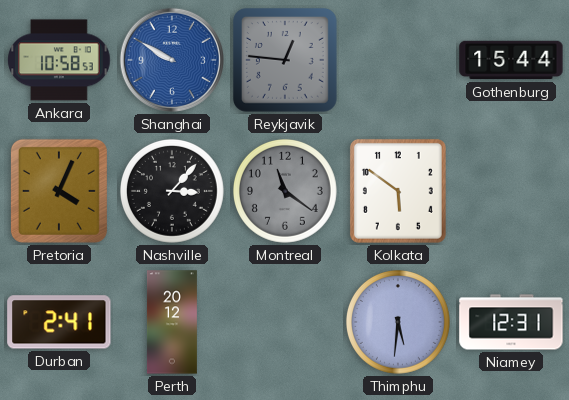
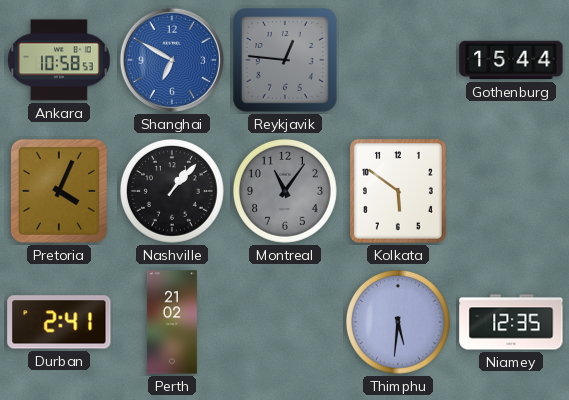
Shanghai: 9:50 -> 6:50
Nashville: 3:07 -> 1:07
Montreal: 11:21 -> 11:06
Perth: 20:12 -> 21:02
Niamey: 12:31 -> 12:35
